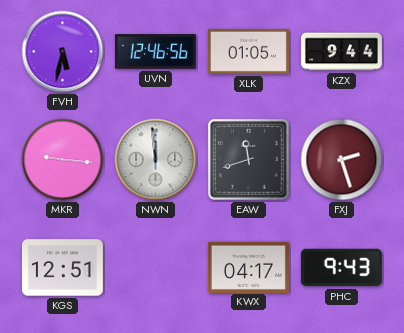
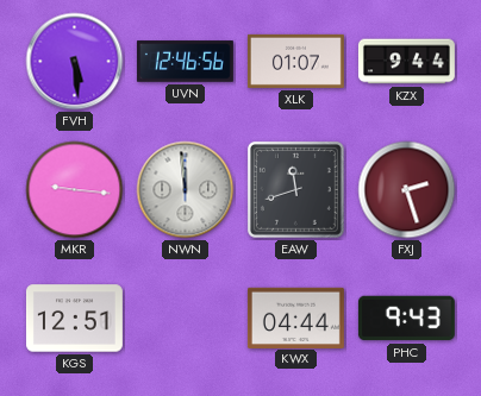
FVH: 5:32 -> 5:29
XLK: 01:05 -> 01:07
KWX: 04:17 -> 04:44
